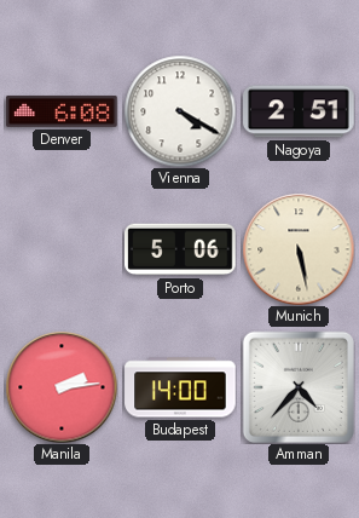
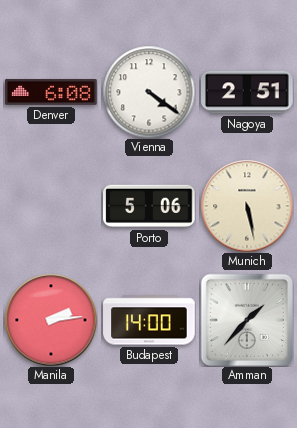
Vienna: 4:20 -> 4:21
Amman: 4:37 -> 1:37
